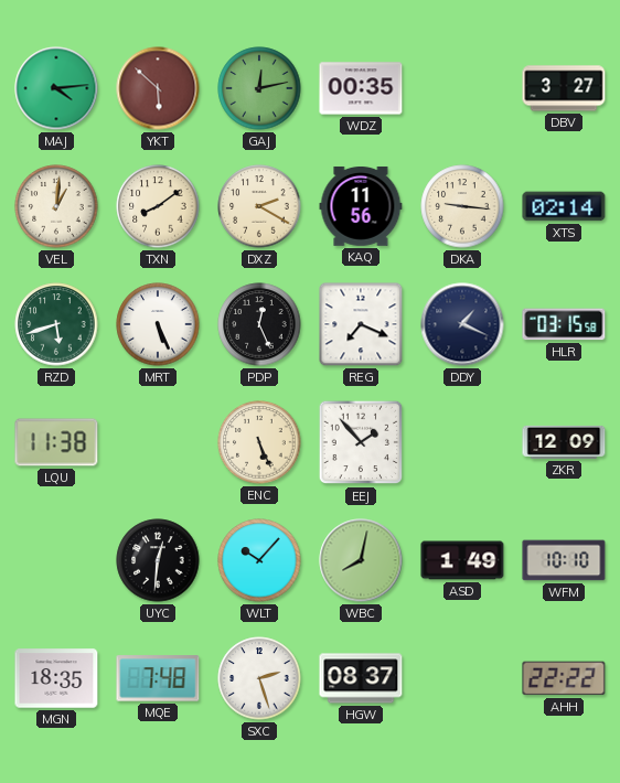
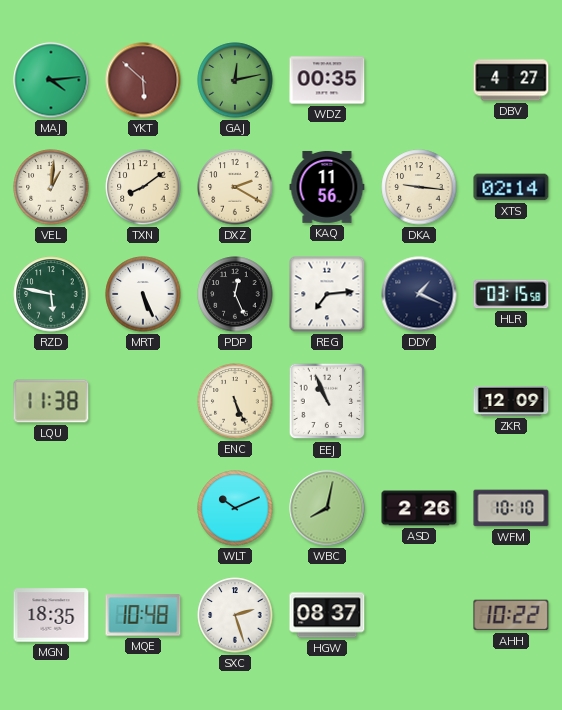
DBV: 3:27 -> 4:27
RZD: 5:42 -> 5:47
REG: 7:19 -> 7:14
EEJ: 1:53 -> 10:56
UYC: 12:31 -> none
WLT: 10:07 -> 10:11
ASD: 1:49 -> 2:26
MQE: 7:48 -> 10:48
AHH: 22:22 -> 10:22
